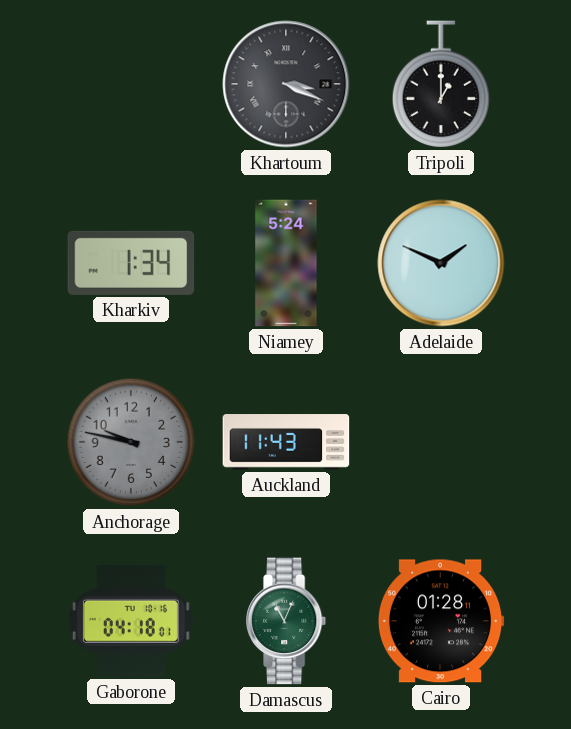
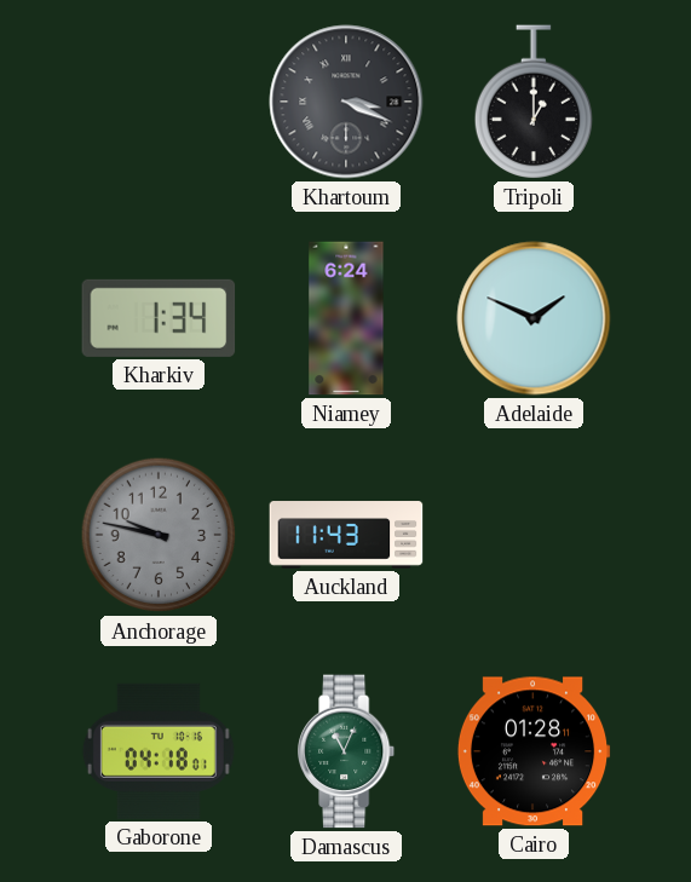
Niamey: 5:24 -> 6:24
